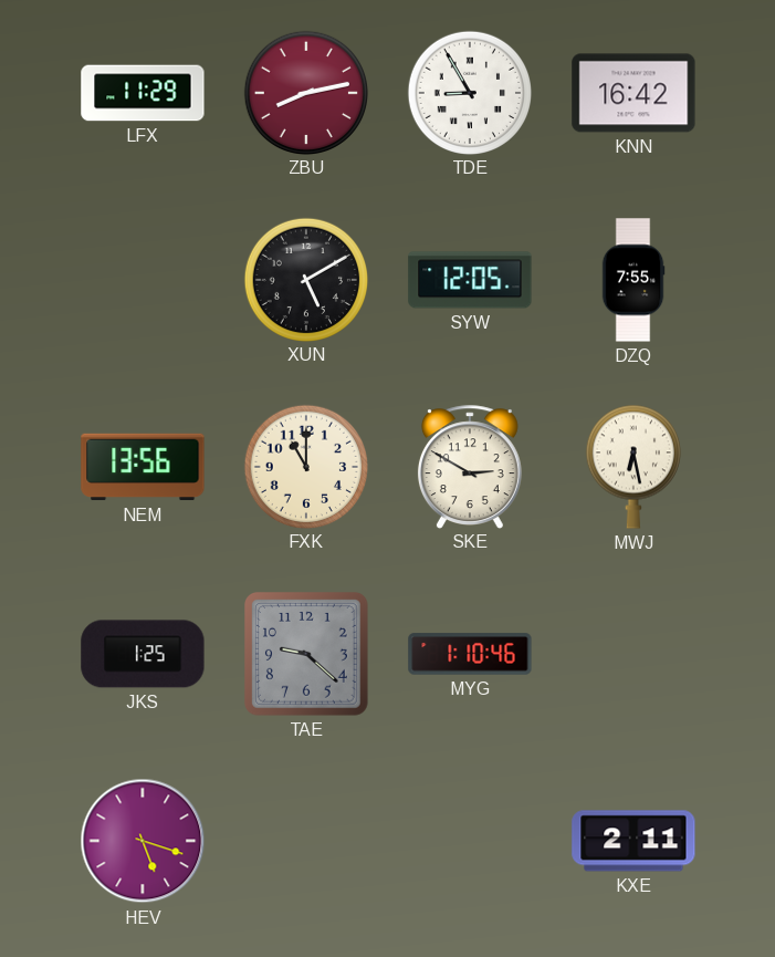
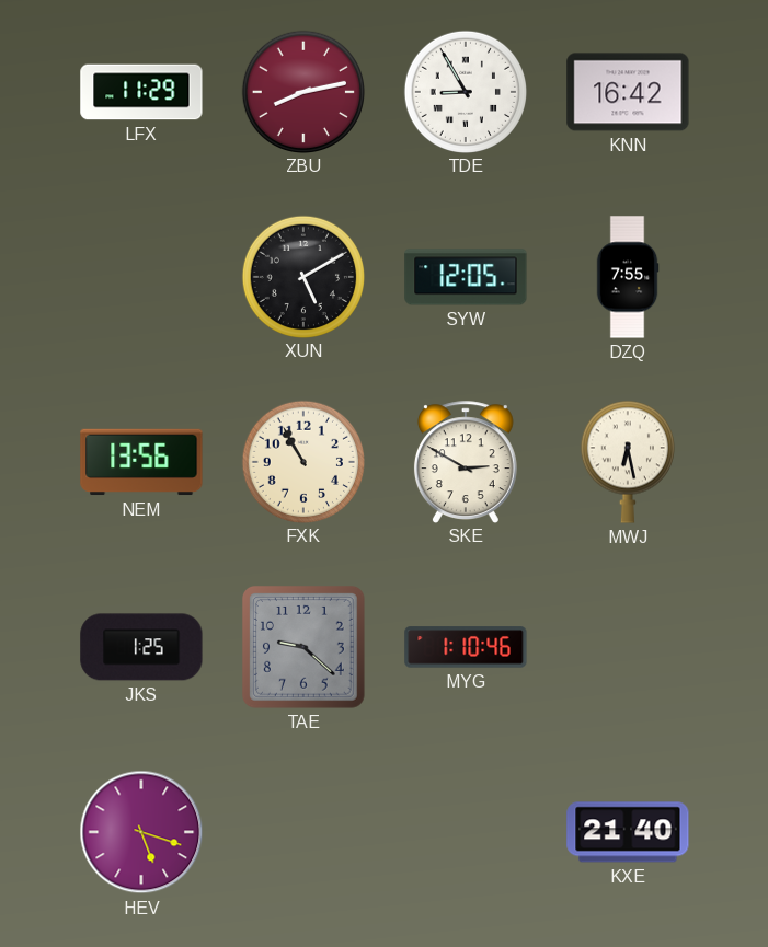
FXK: 11:00 -> 10:55
KXE: 2:11 -> 21:40
